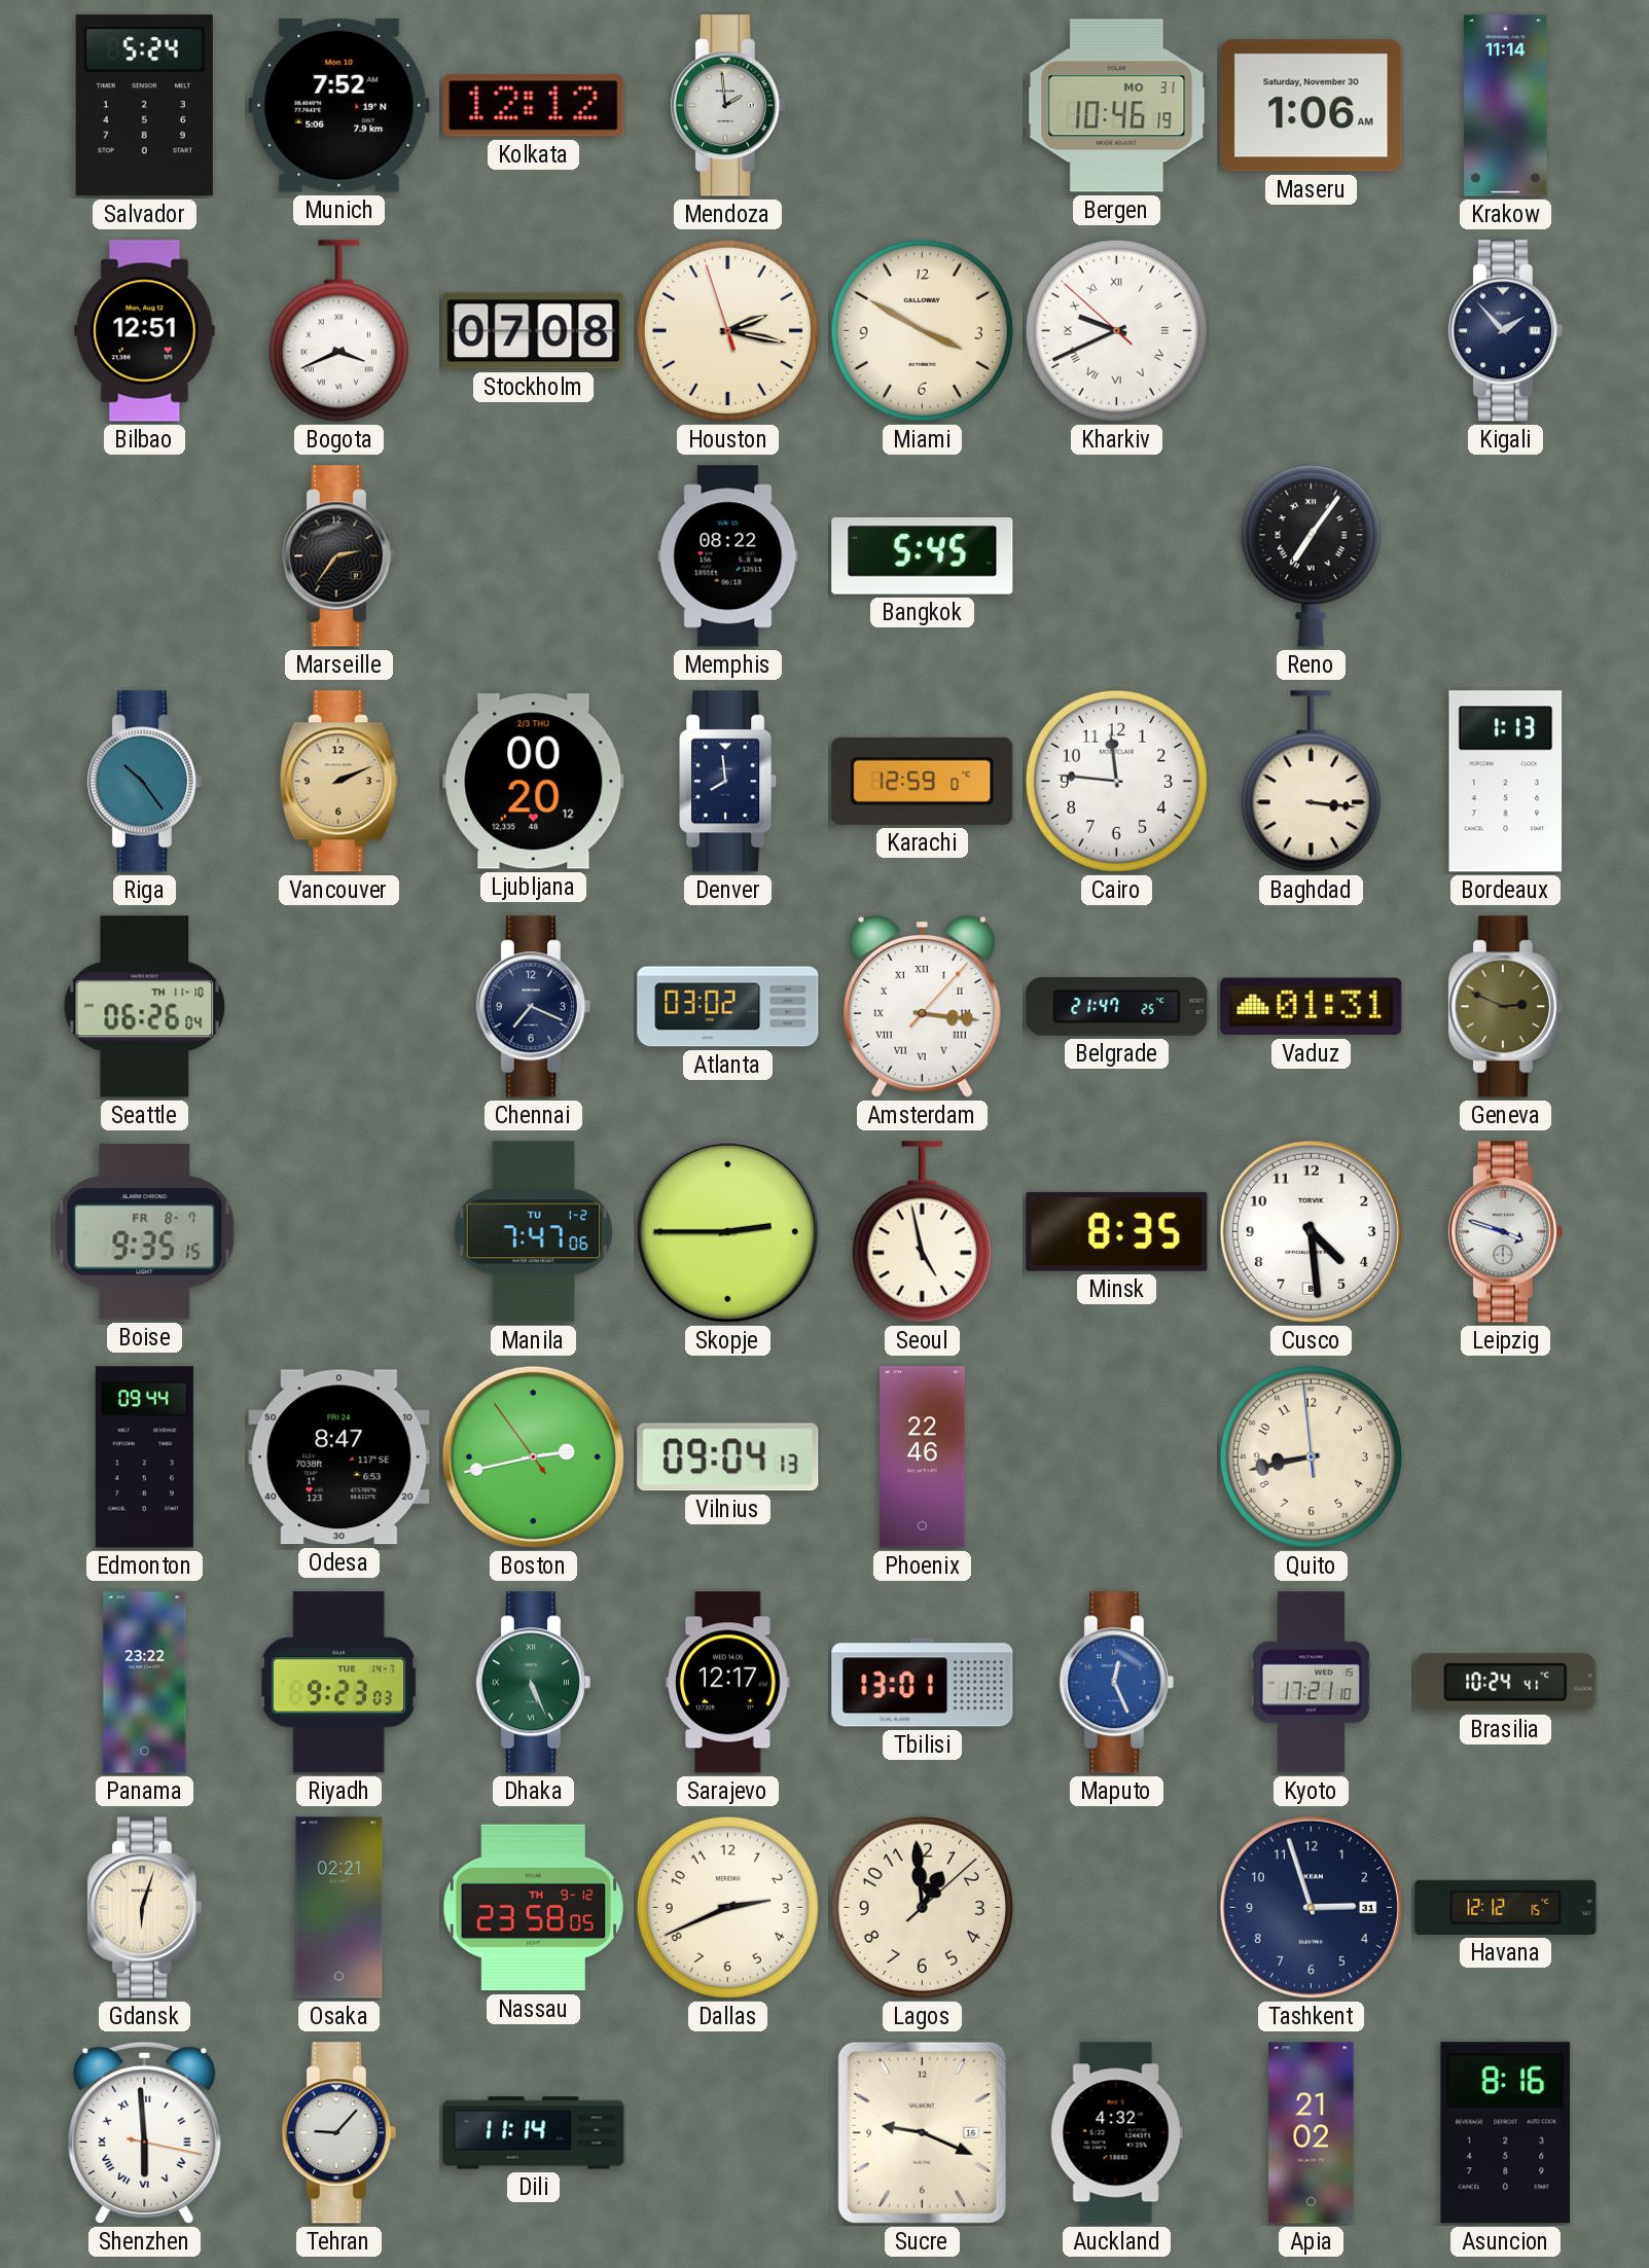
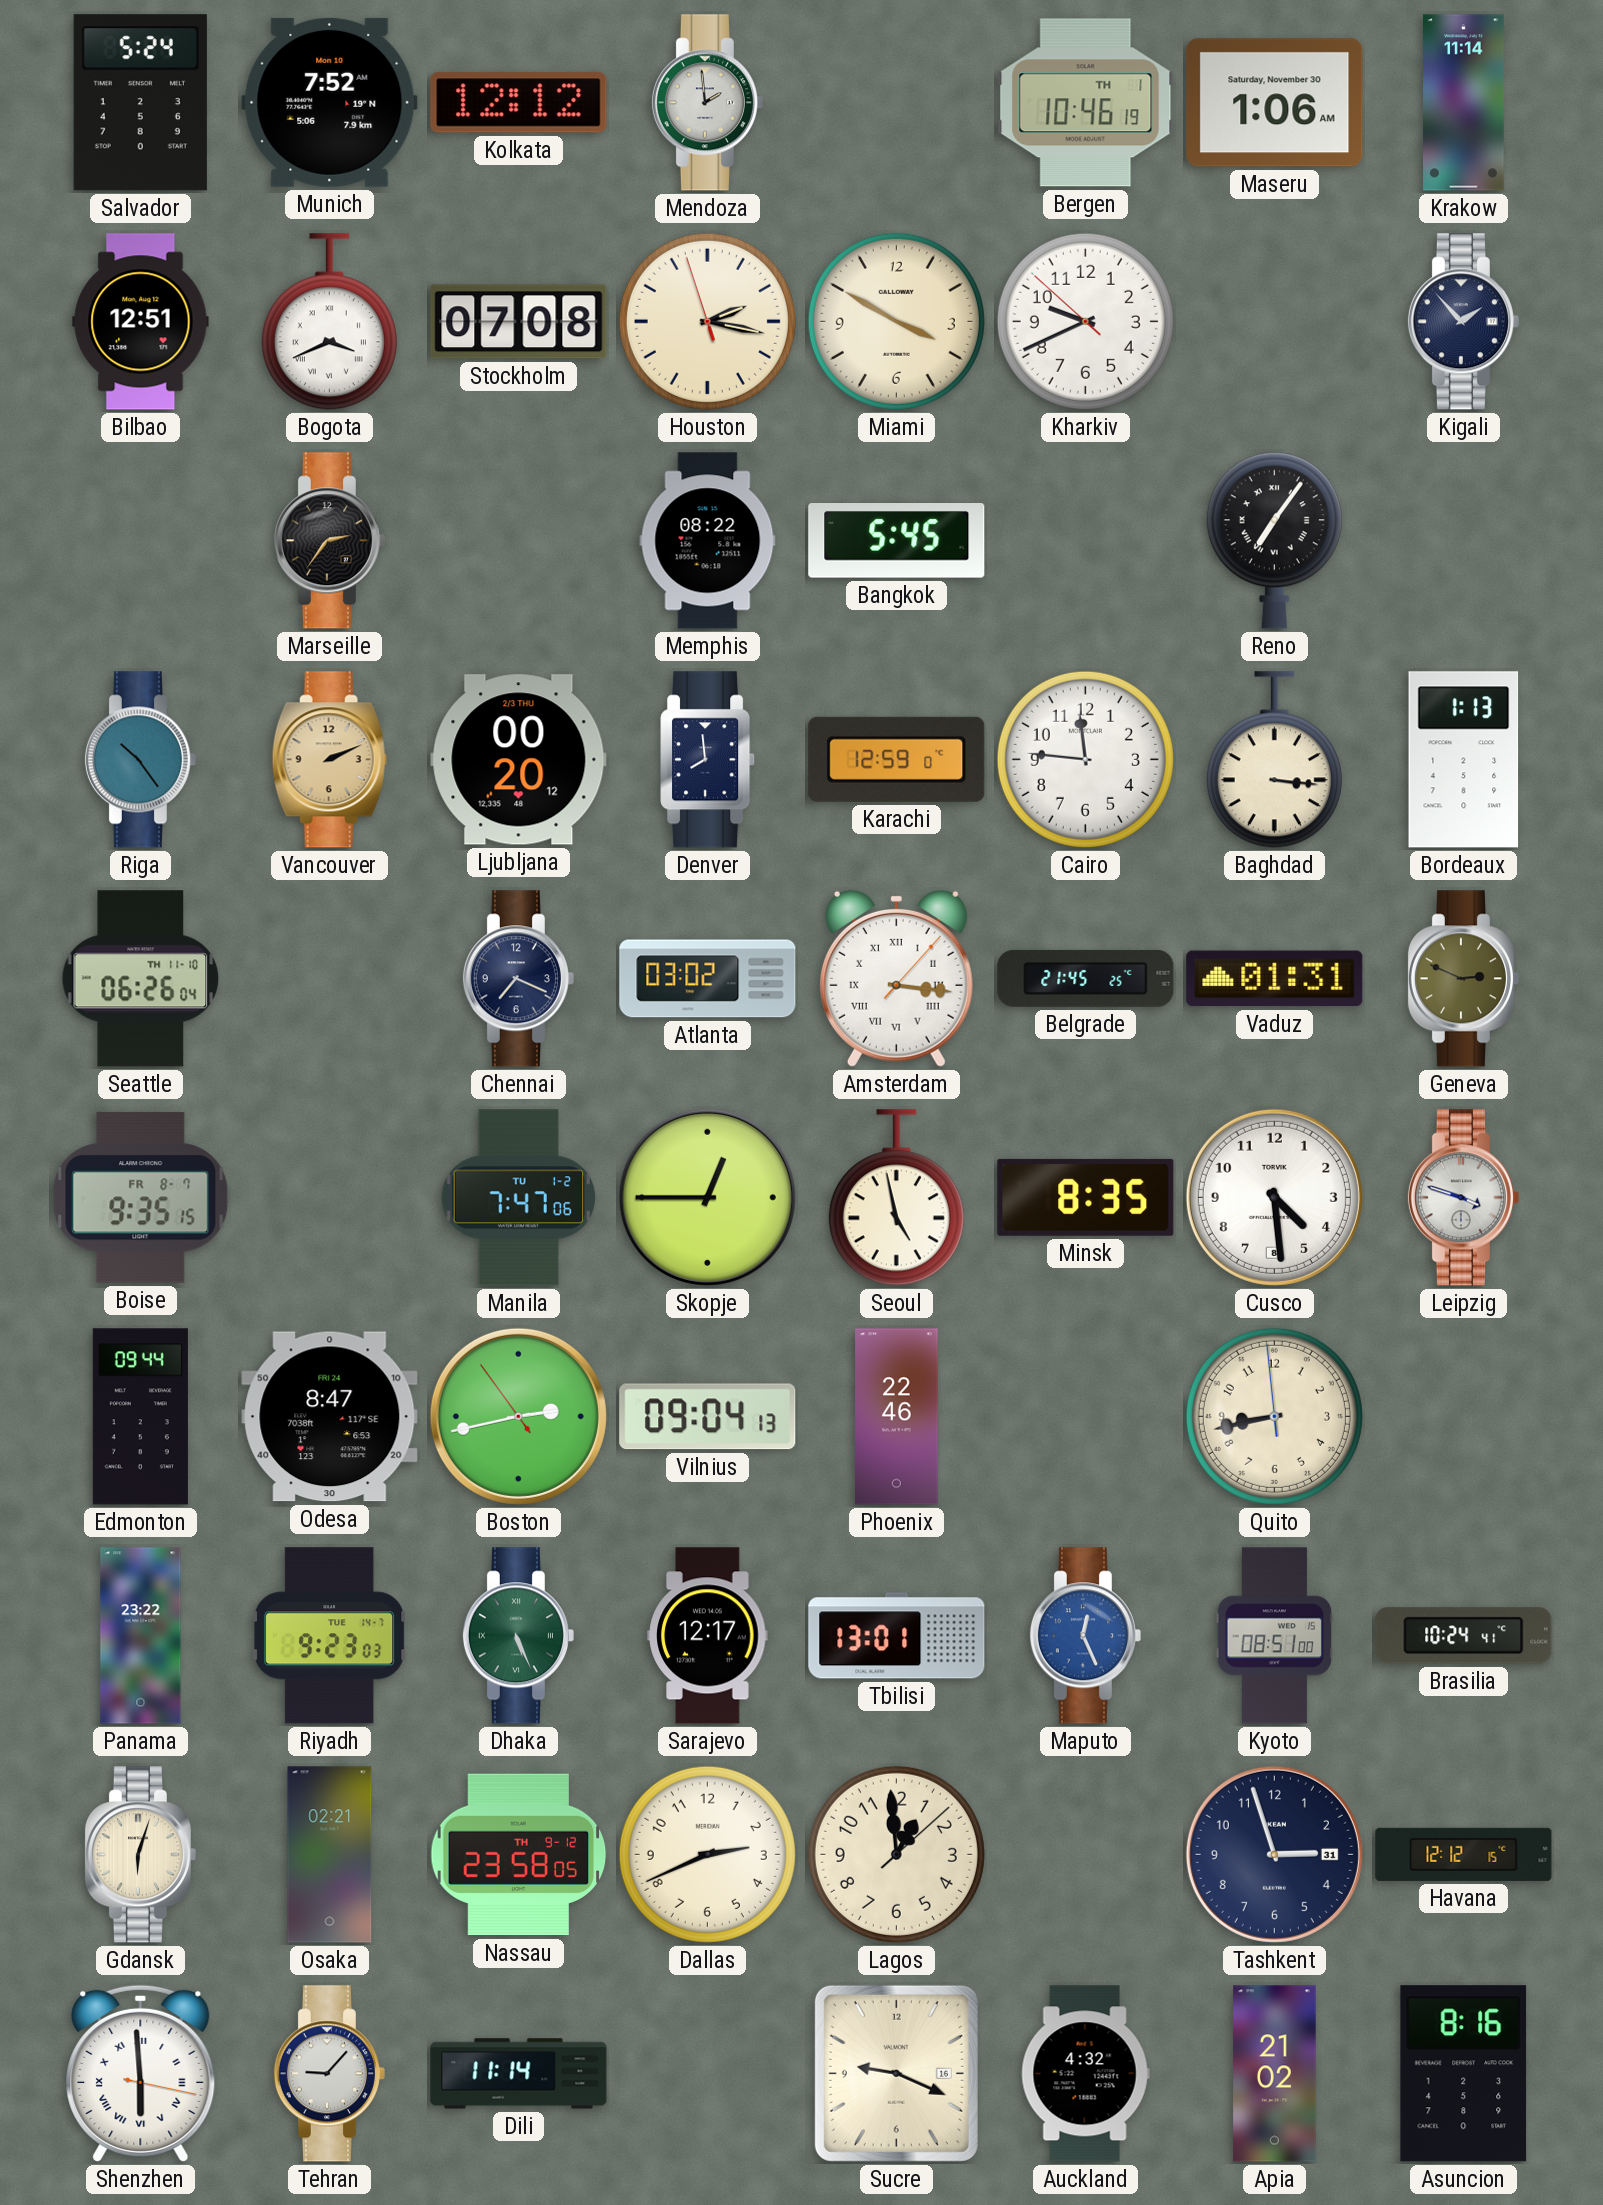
Bergen date: MO 31 -> TH 1
Kharkiv numerals: Roman -> Arabic
Belgrade: 21:47 -> 21:45
Skopje: 2:45 -> 12:45
Kyoto: 17:21 -> 08:51
